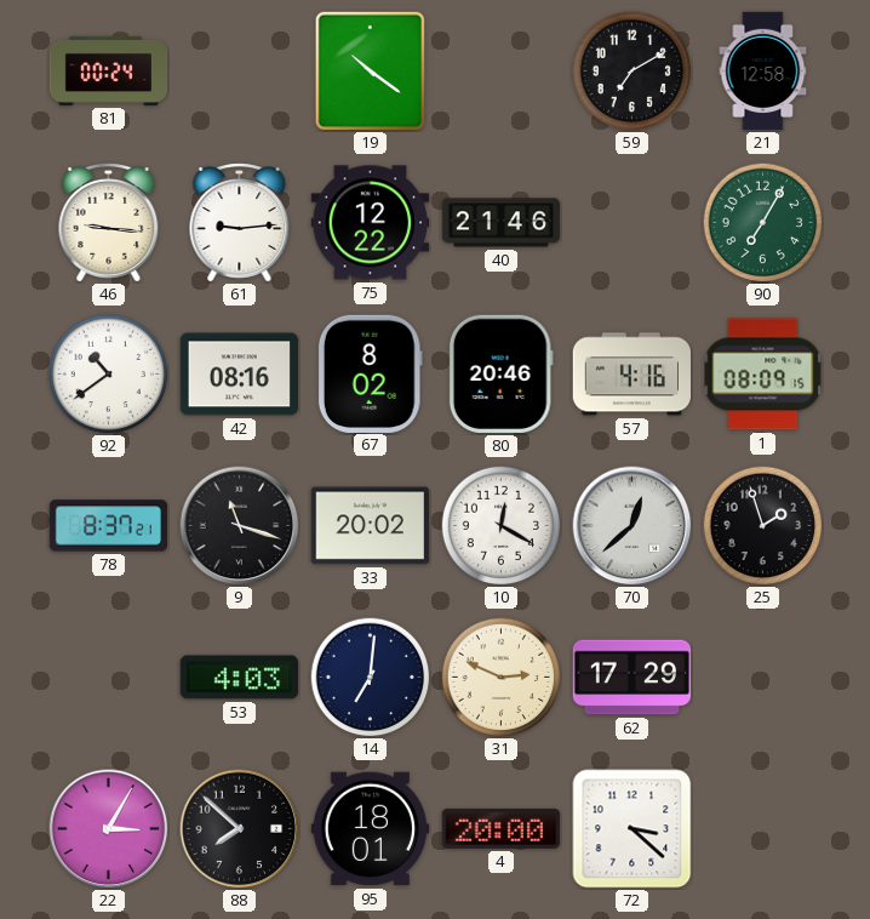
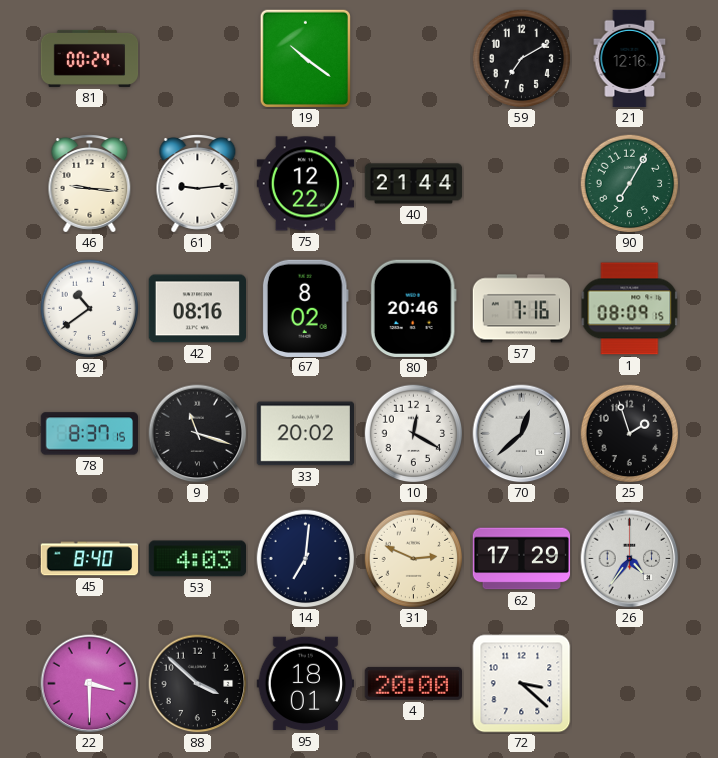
21: 12:58 -> 12:16
40: 21:46 -> 21:44
57: 4:16 -> 7:16
78: 8:37:21 -> 8:37:15
45: none -> 8:40
26: none -> 4:36
22: 3:05 -> 3:30
88: 7:52 -> 3:52
